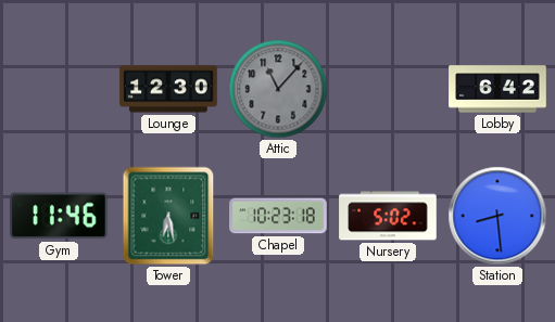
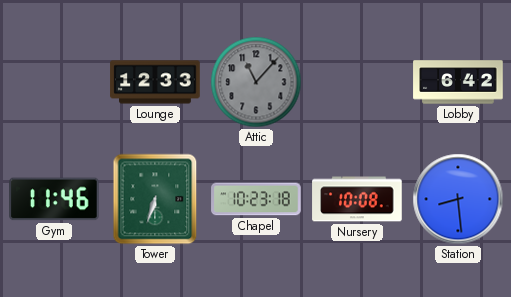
Lounge: 12:30 -> 12:33
Tower: 6:28 -> 6:33
Nursery: 5:02 -> 10:08
